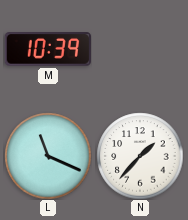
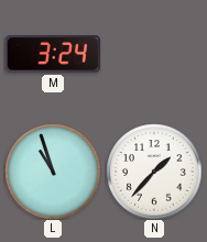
M: 10:39 -> 3:24
L: 11:19 -> 10:57
